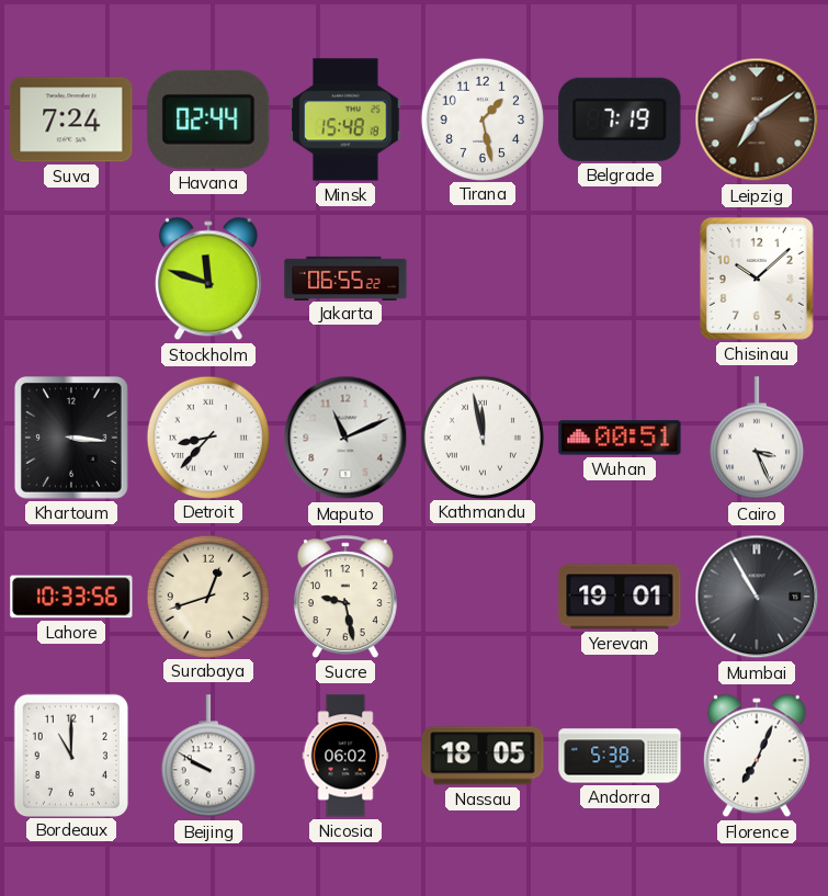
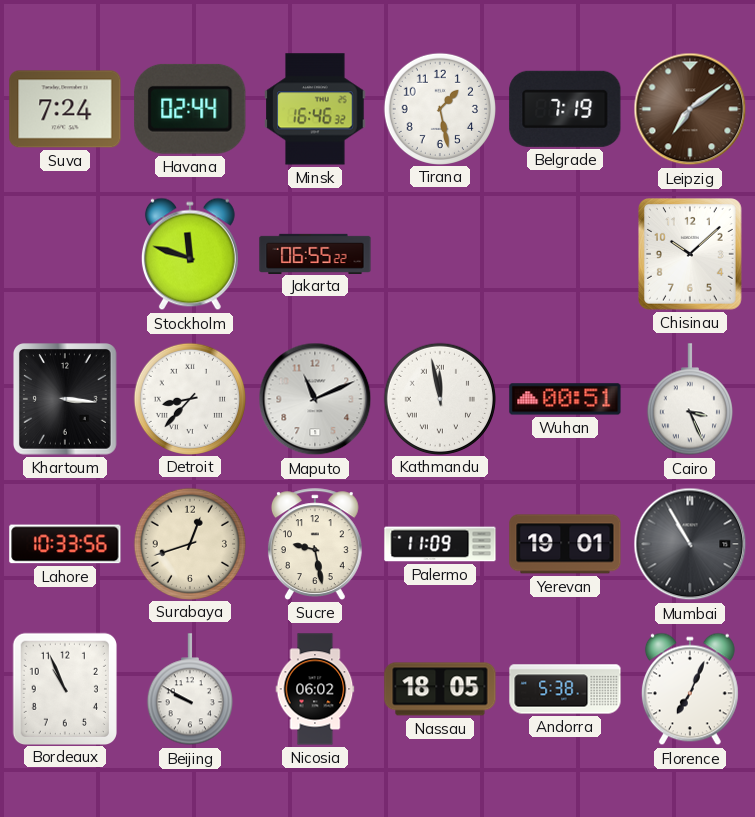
Minsk: 15:48 -> 16:46
Palermo: none -> 11:09
Bordeaux: 11:00 -> 10:56
